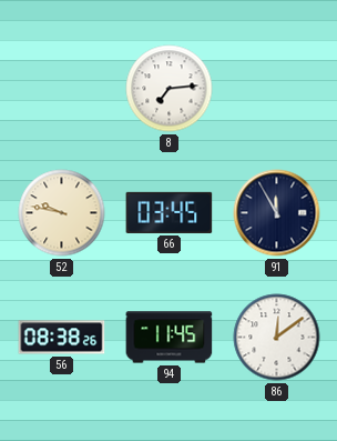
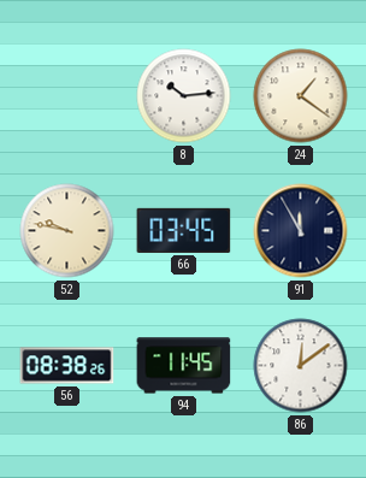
8: 7:14 -> 10:14
24: none -> 1:21
